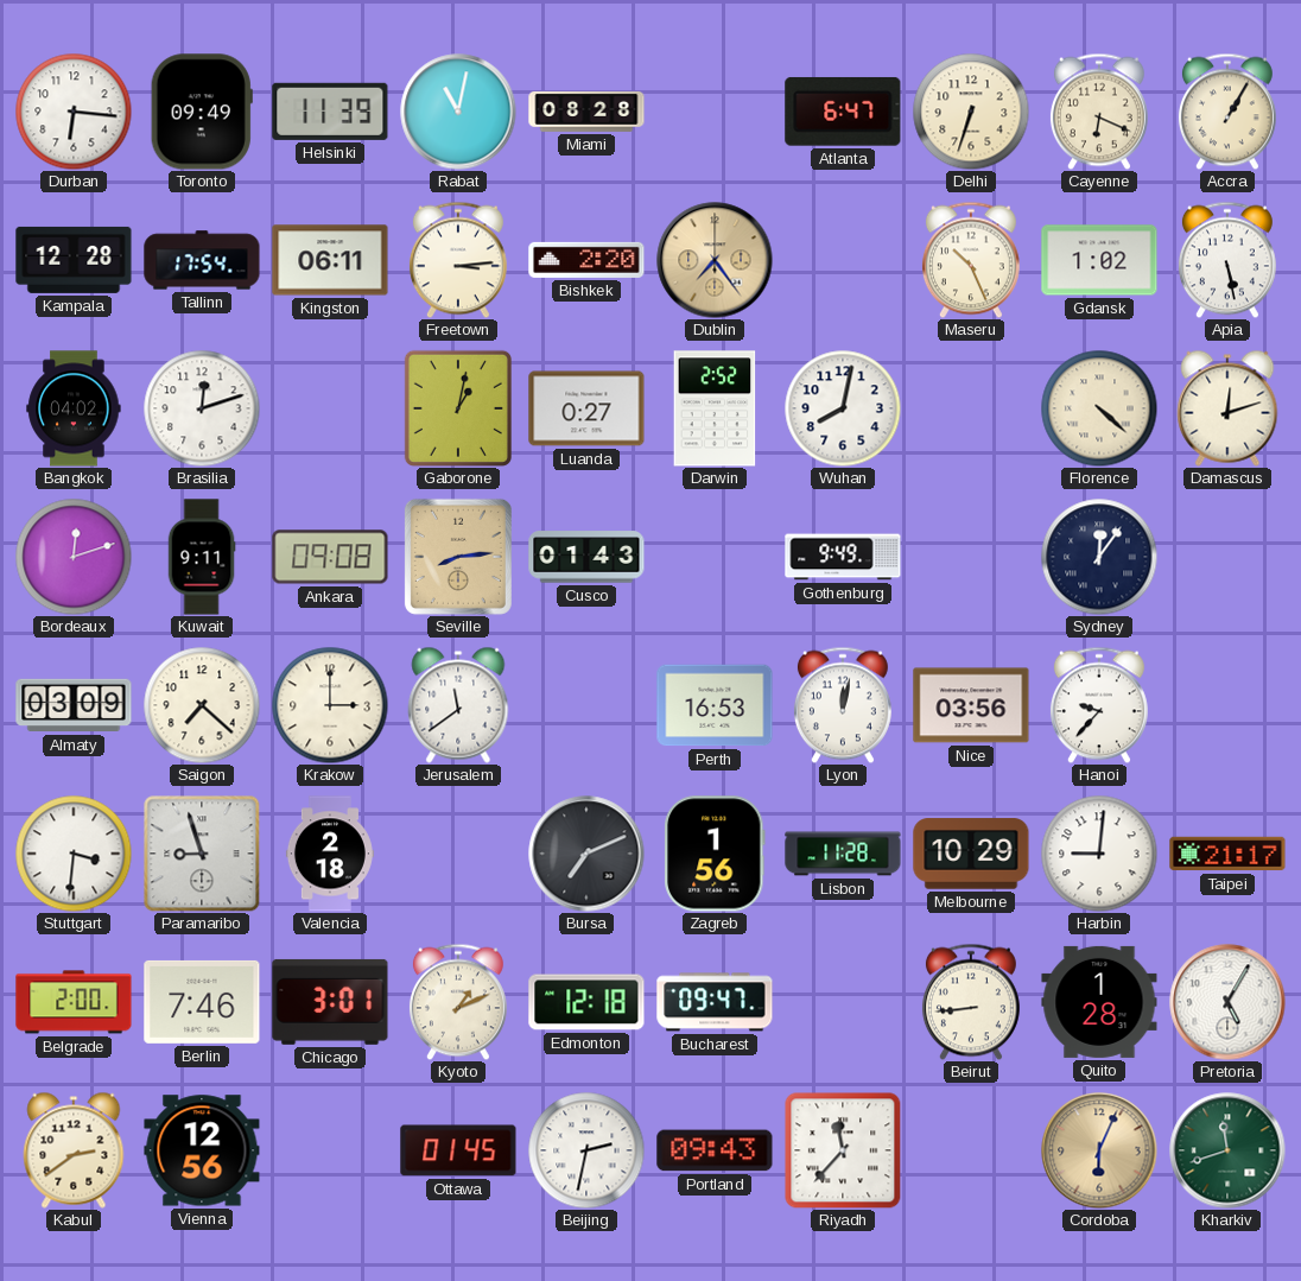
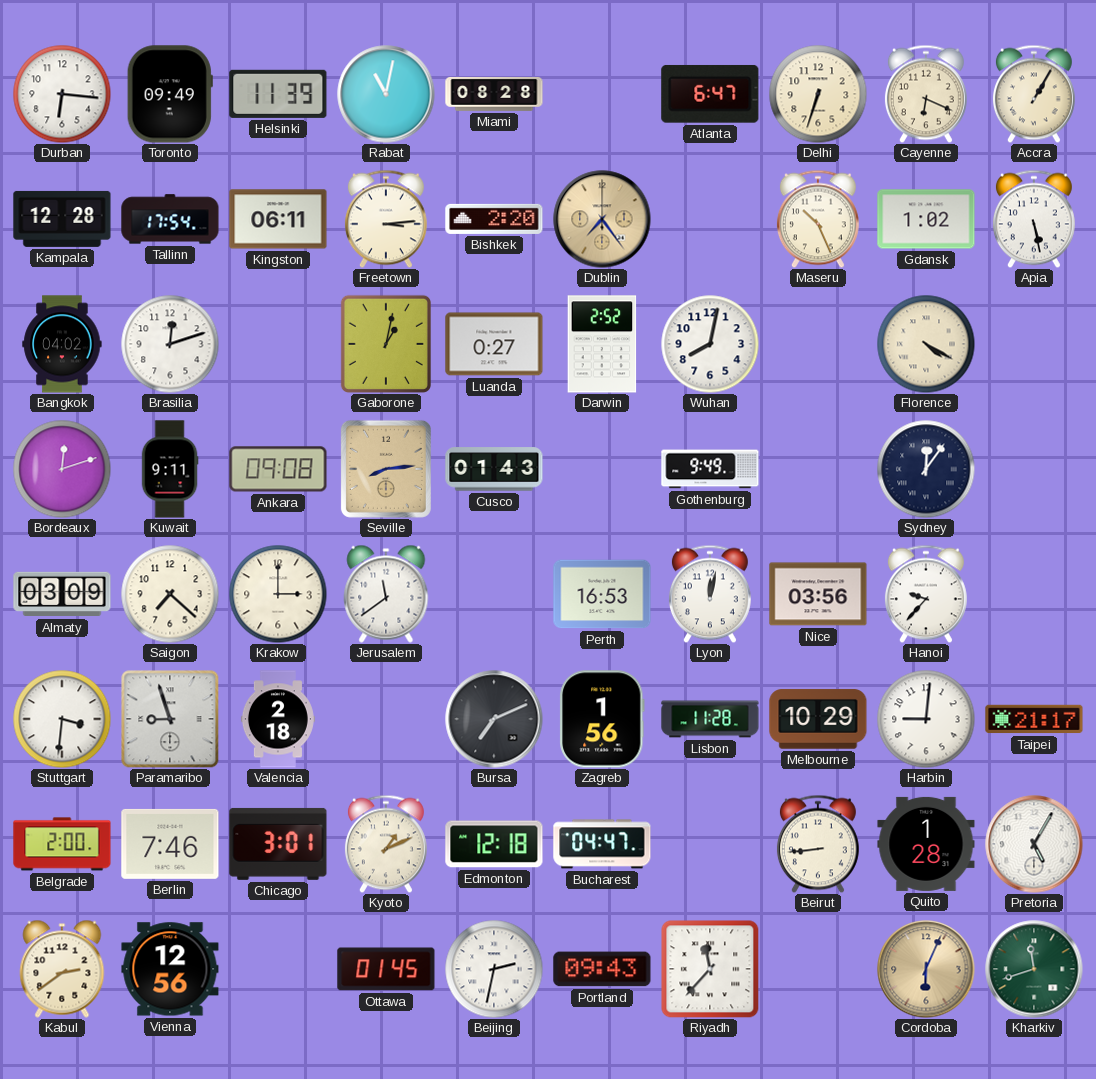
Florence: 4:22 -> 4:20
Damascus: 12:12 -> none
Bucharest: 09:47 -> 04:47
